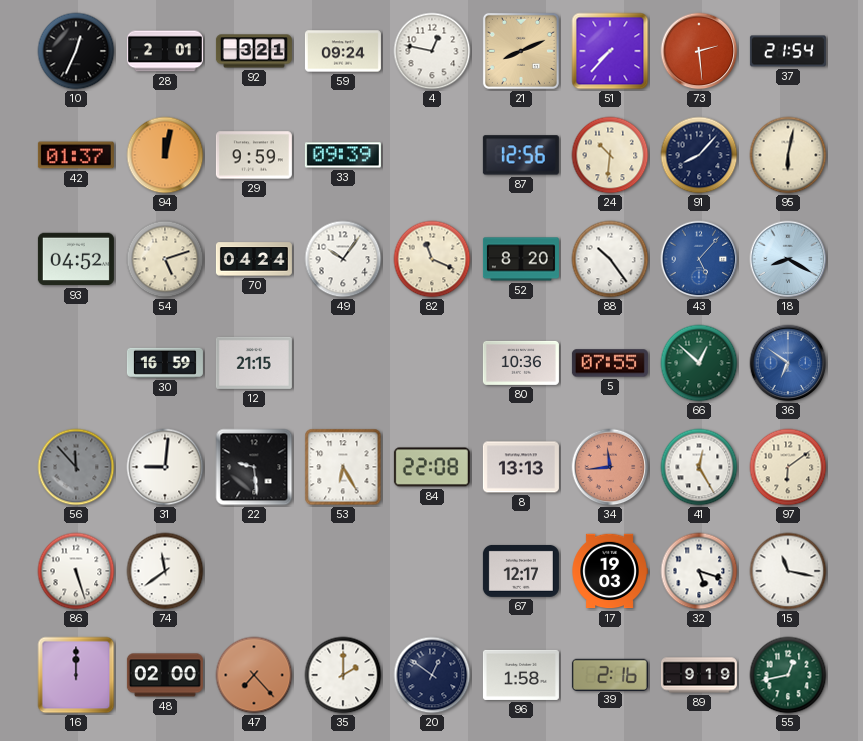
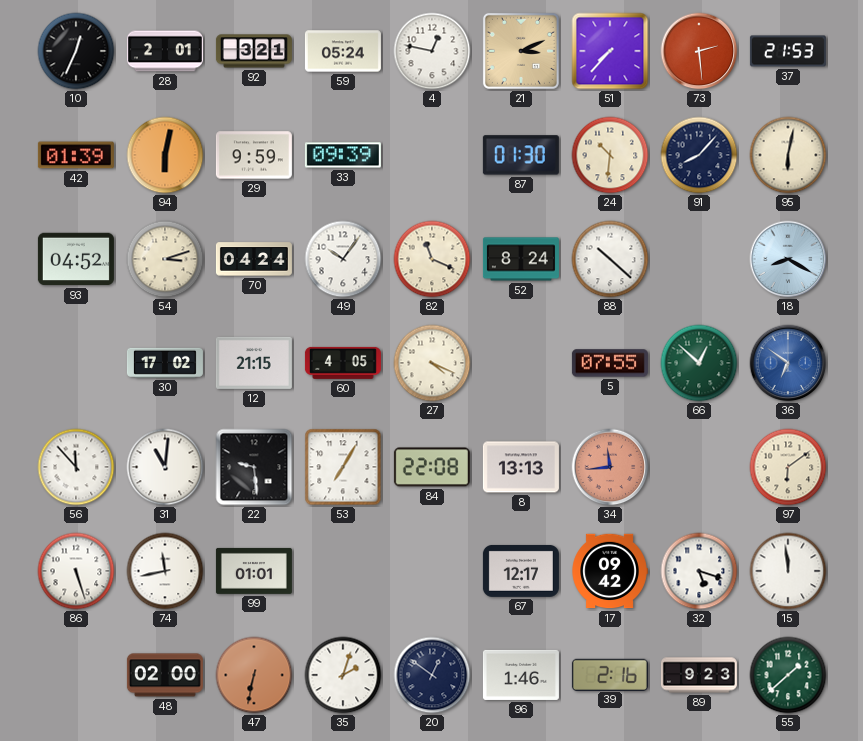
59: 09:24 -> 05:24
21: 8:11 -> 3:11
37: 21:54 -> 21:53
42: 01:37 -> 01:39
94: 12:02 -> 6:02
87: 12:56 -> 01:30
54: 5:12 -> 3:12
52: 8:20 -> 8:24
88: 10:24 -> 10:22
43: 5:07 -> none
30: 16:59 -> 17:02
60: none -> 4:05
27: none -> 4:19
80: 10:36 -> none
56 dial: grey -> white
31: 9:01 -> 11:01
53: 6:25 -> 7:05
41: 12:25 -> none
74: 11:39 -> 11:43
99: none -> 01:01
17: 19:03 -> 09:42
15: 11:17 -> 11:59
16: 12:00 -> none
47: 7:23 -> 6:32
35: 2:00 -> 2:03
96: 1:58 -> 1:46
89: 9:19 -> 9:23
55: 12:43 -> 1:38
